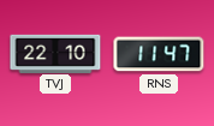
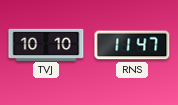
TVJ: 22:10 -> 10:10
